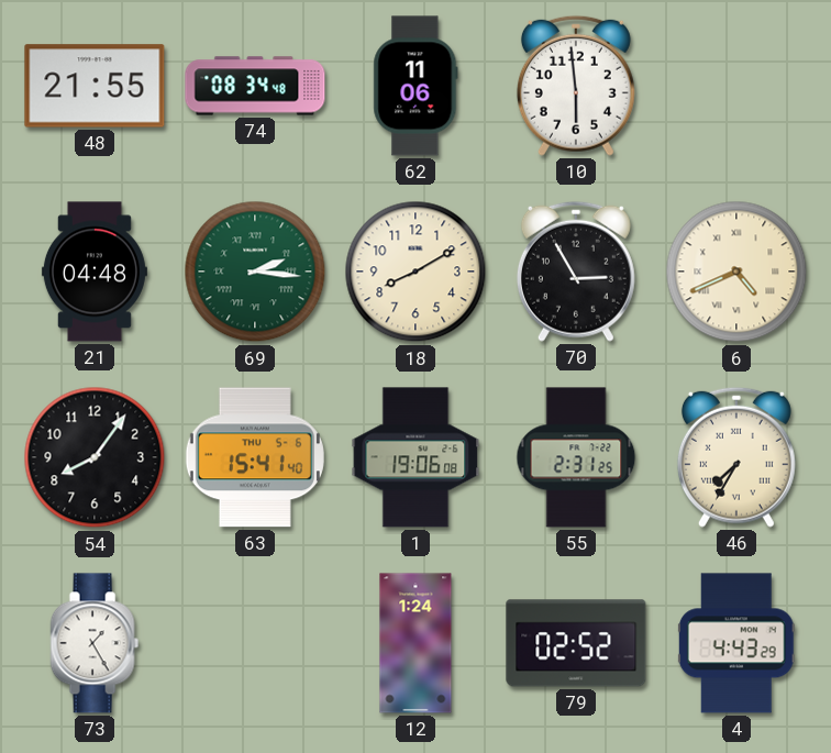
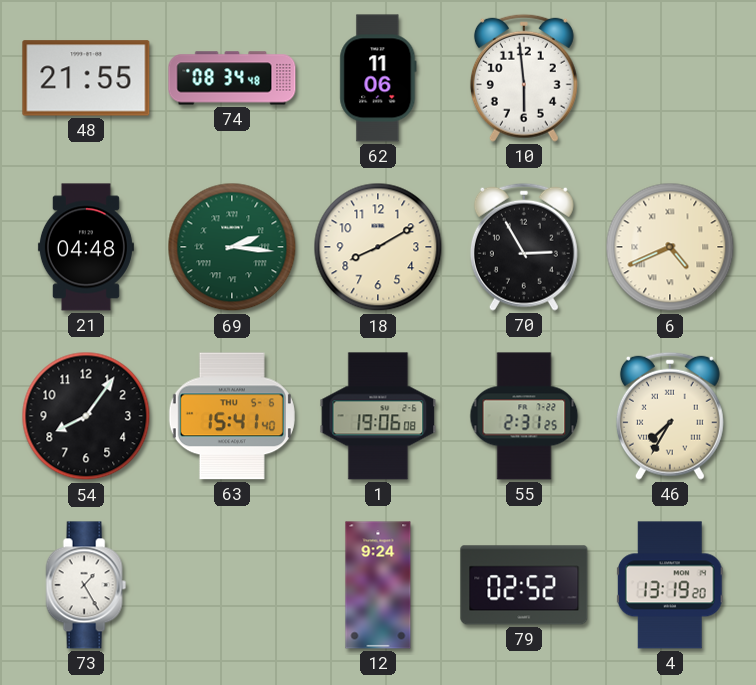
12: 1:24 -> 9:24
4: 4:43 -> 13:19
